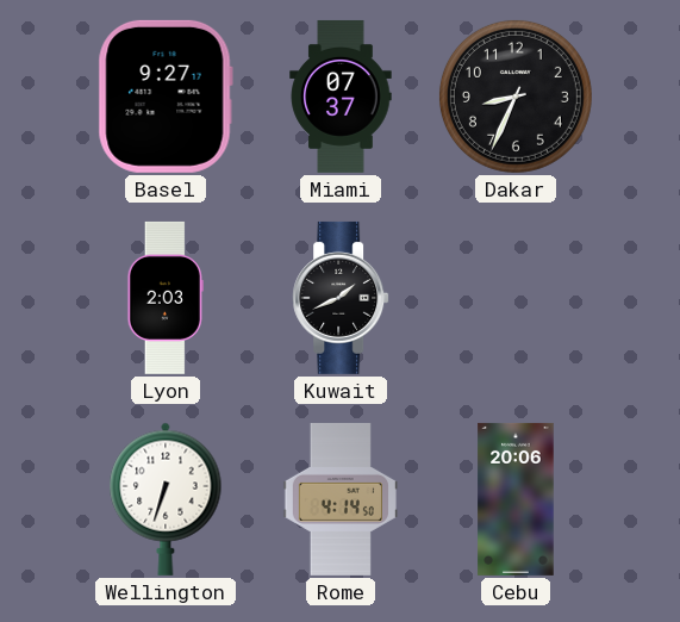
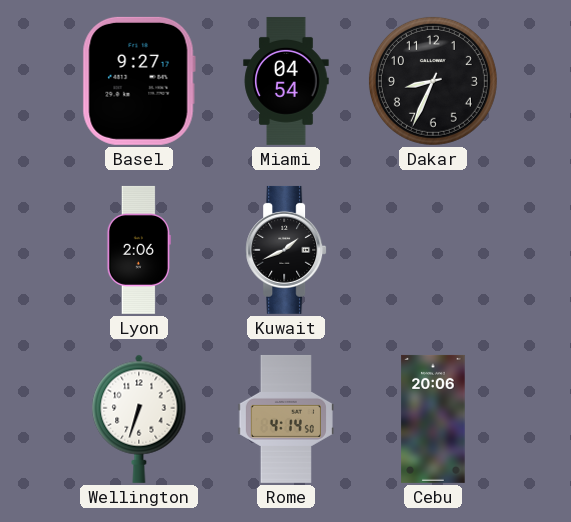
Miami: 07:37 -> 04:54
Lyon: 2:03 -> 2:06
